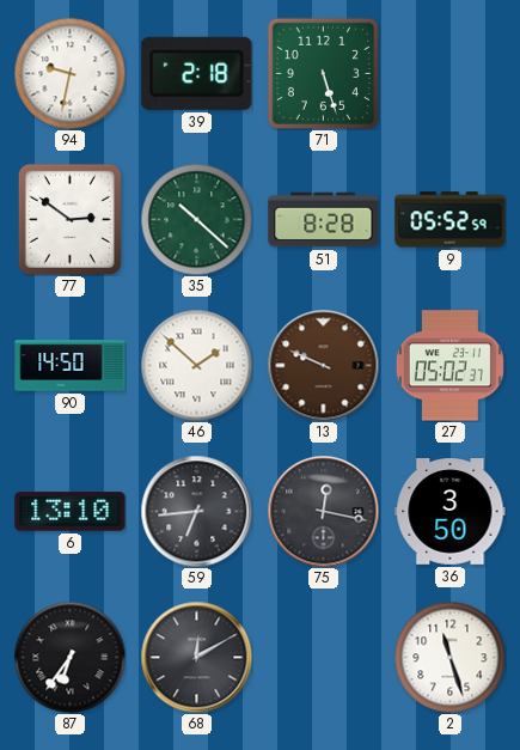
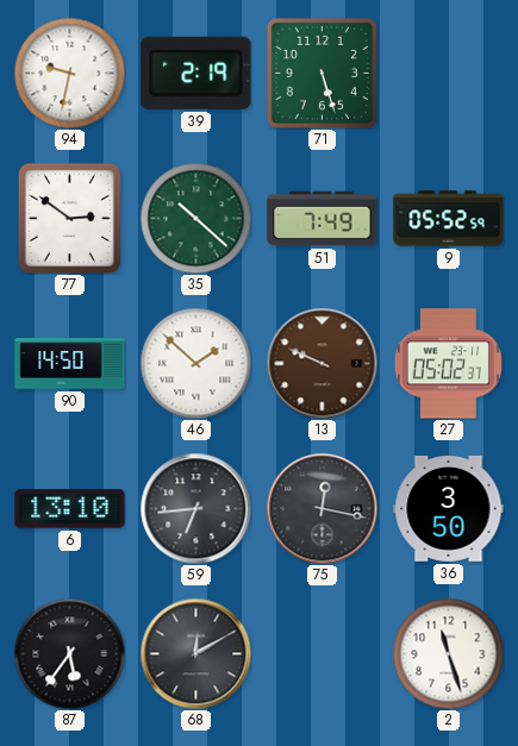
39: 2:18 -> 2:19
51: 8:28 -> 7:49
87: 6:36 -> 5:36
